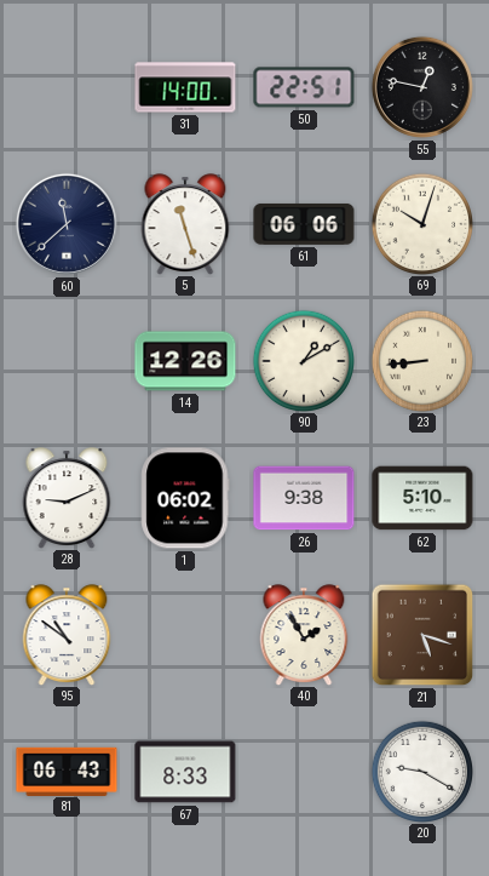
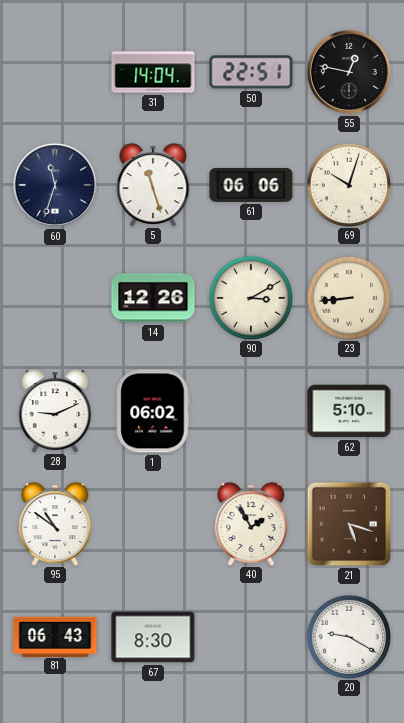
31: 14:00 -> 14:04
60: 11:38 -> 11:33
90: 1:10 -> 3:10
26: 9:38 -> none
67: 8:33 -> 8:30
